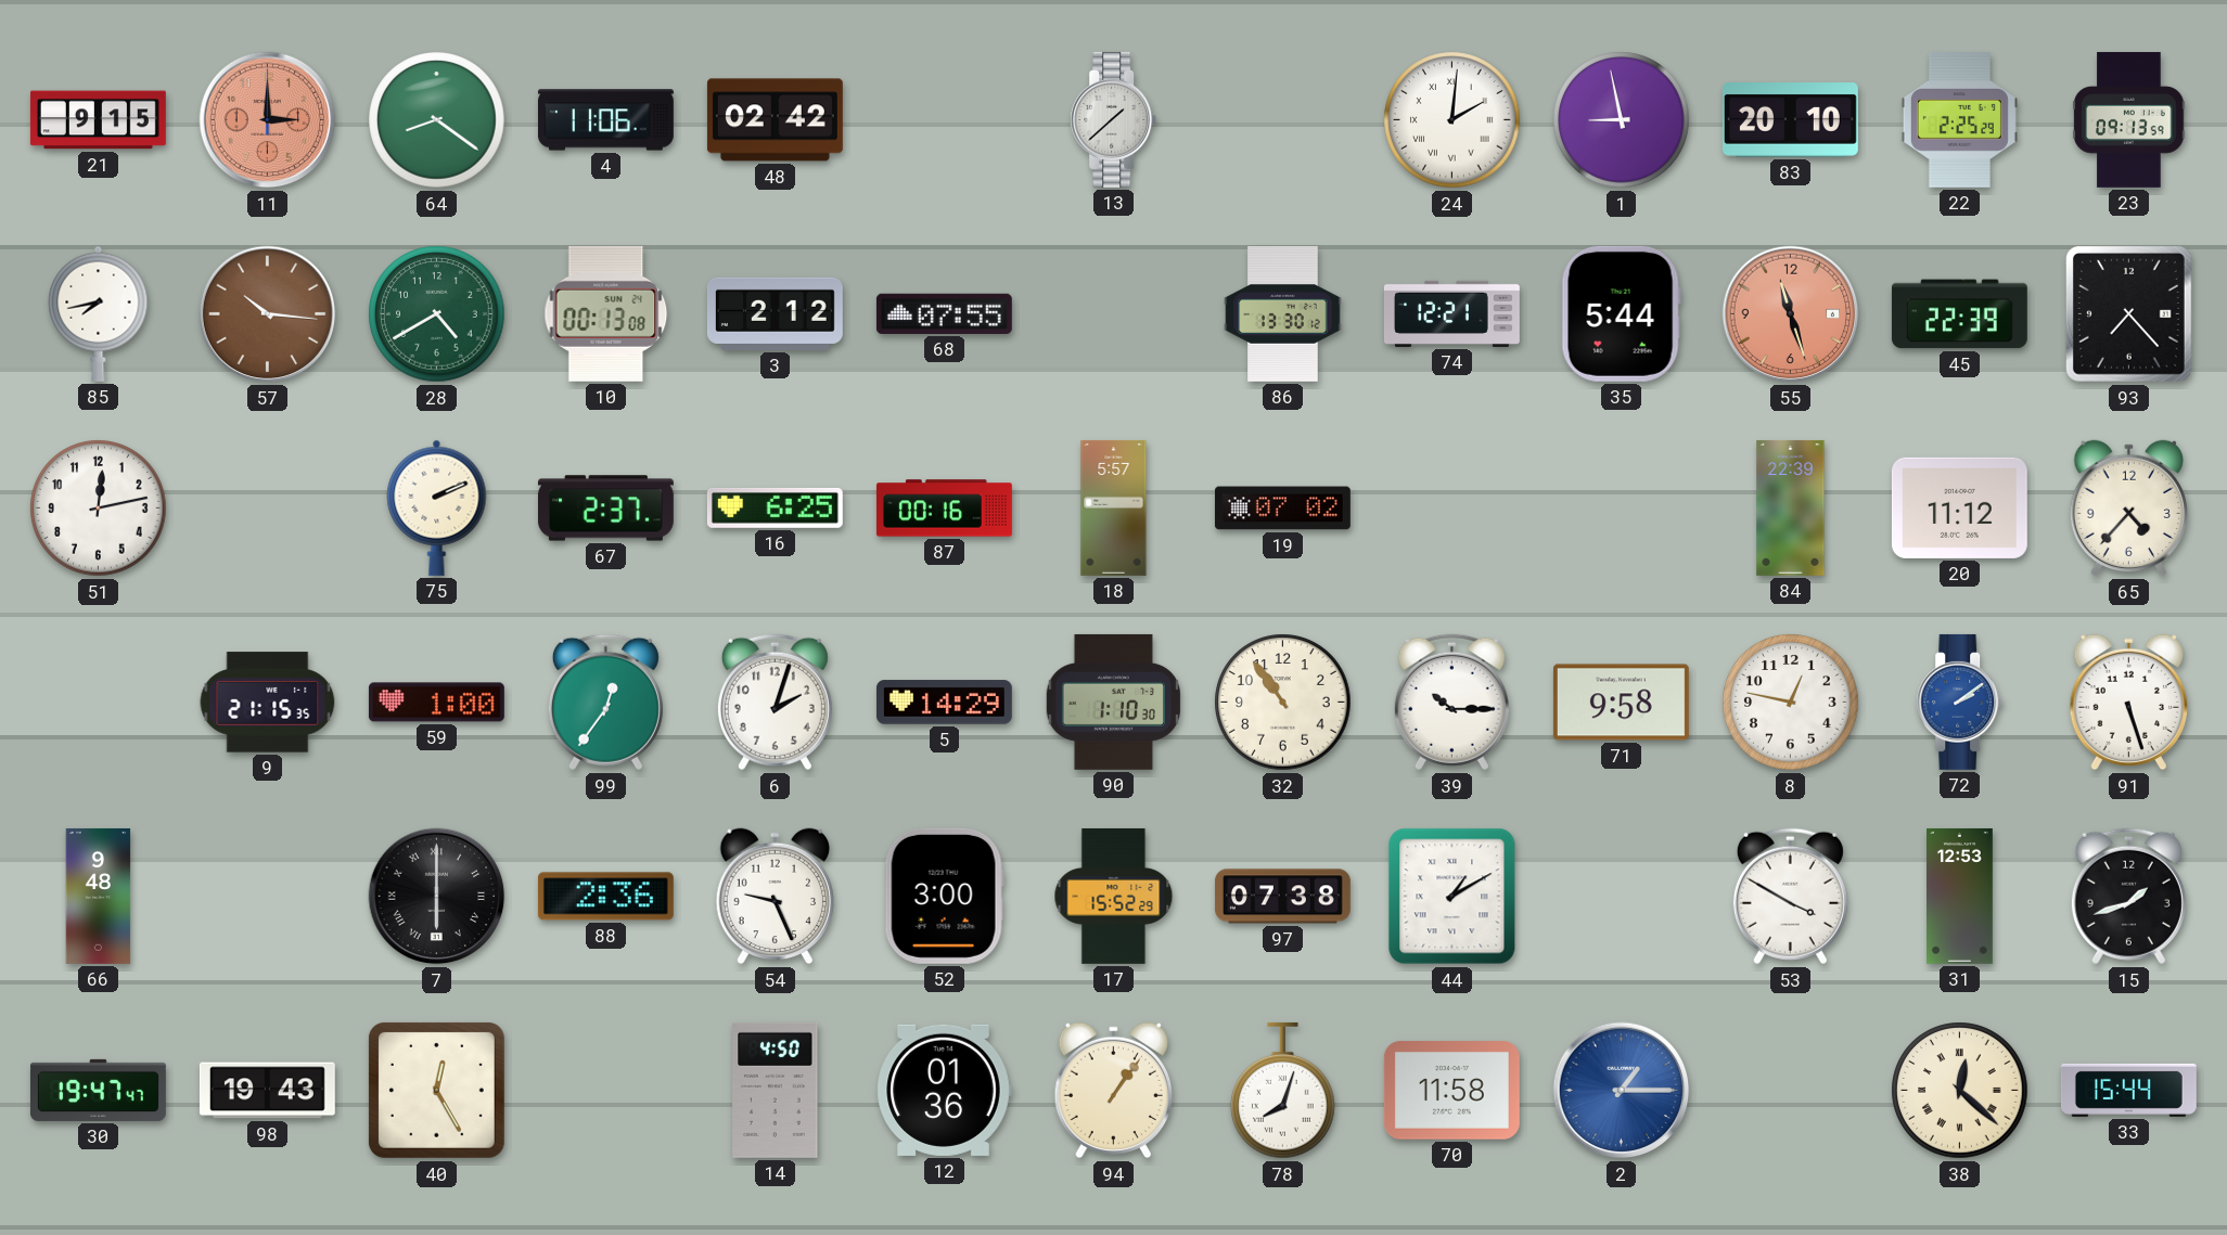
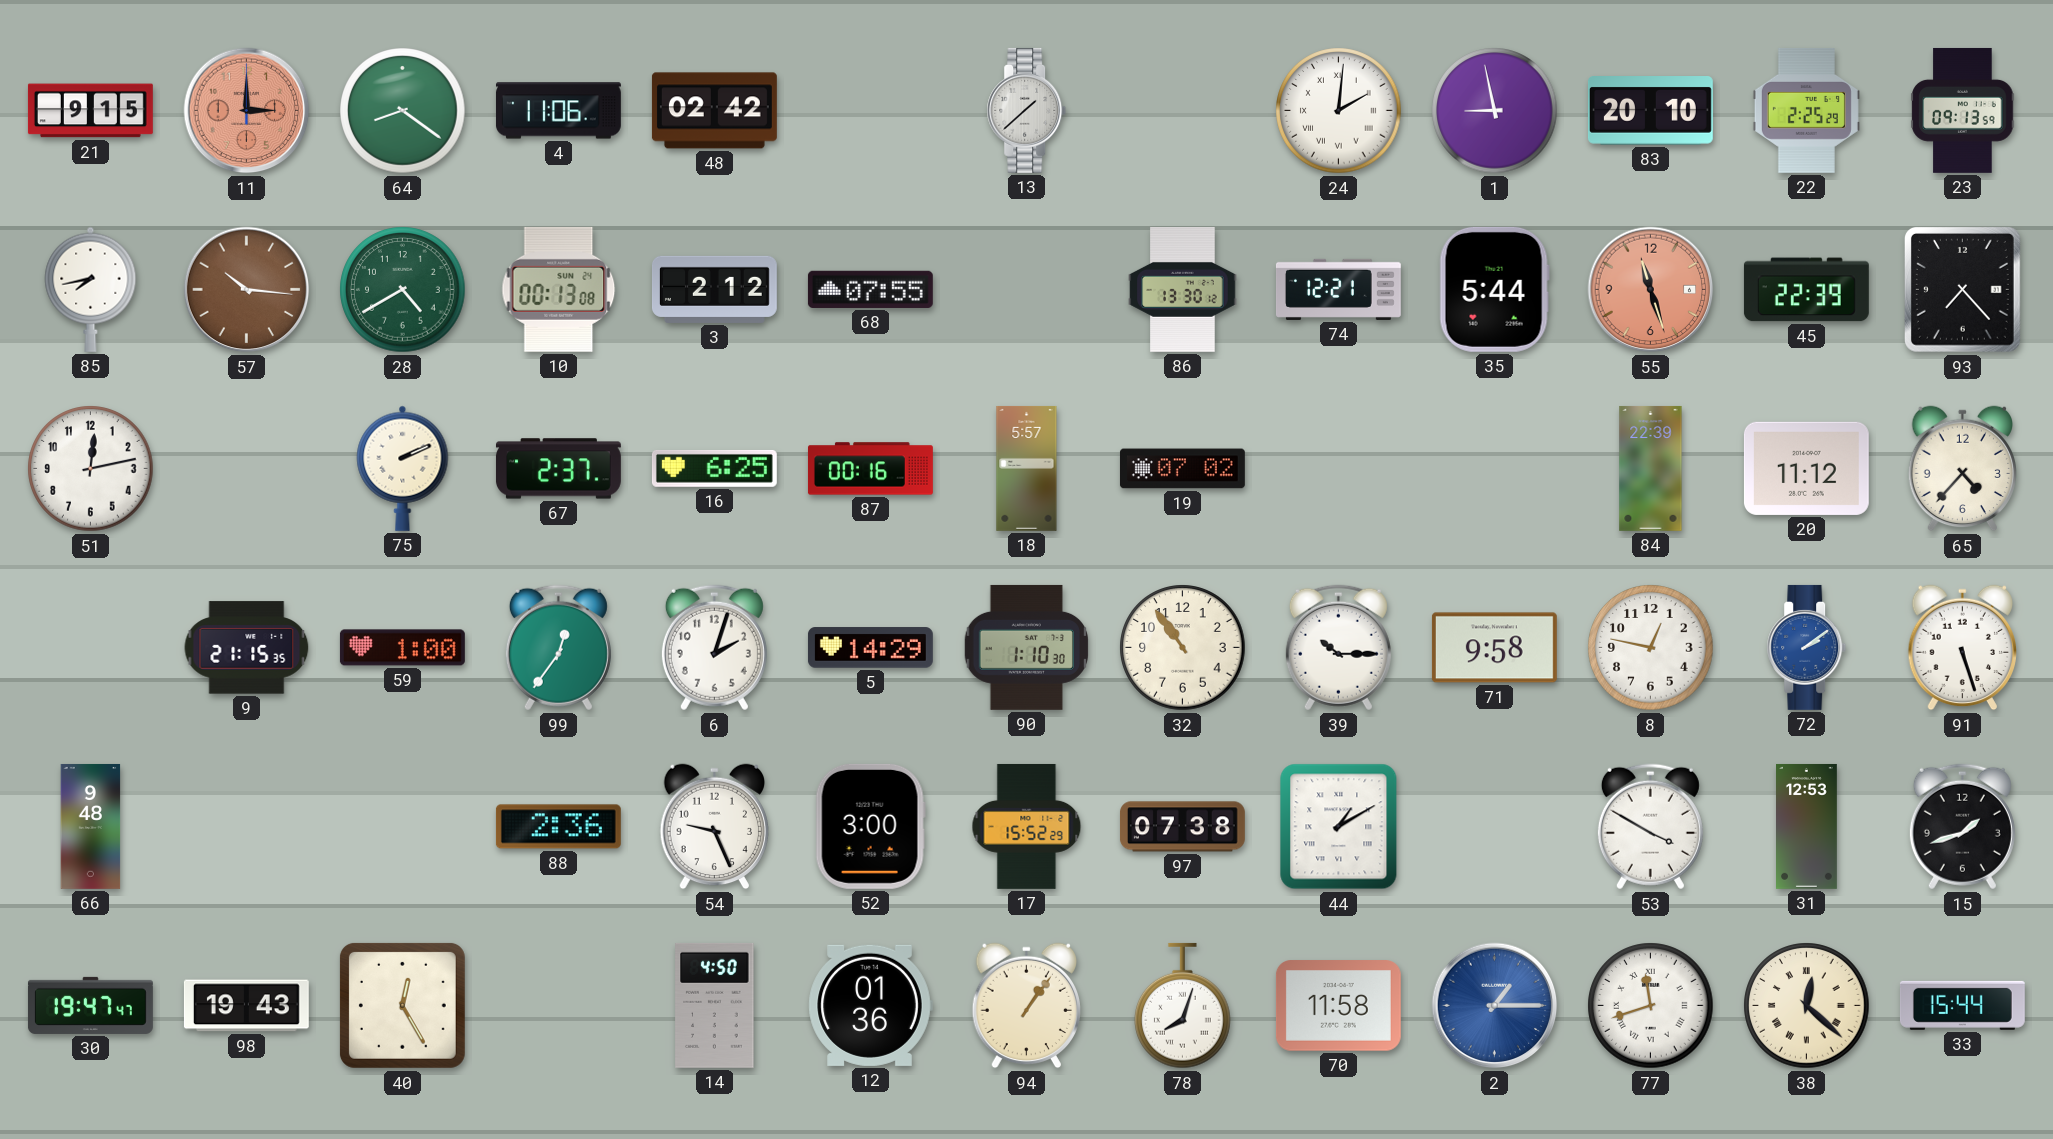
7: 6:00 -> none
77: none -> 11:42
